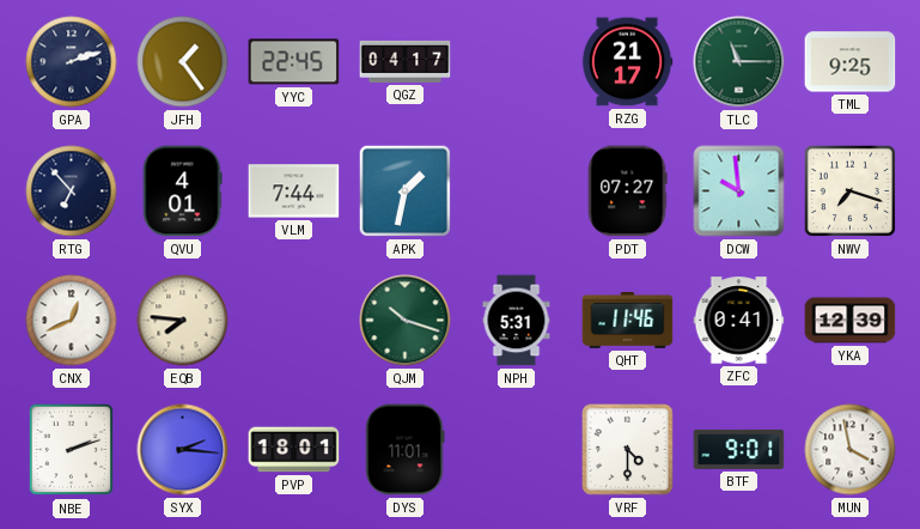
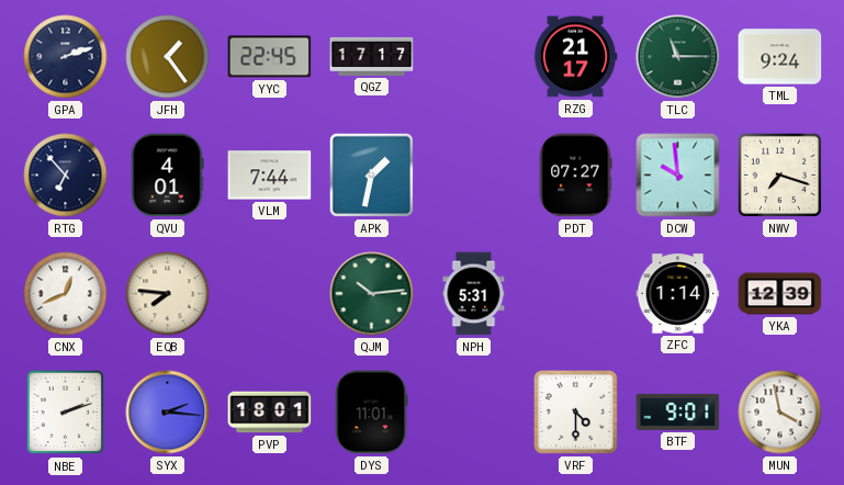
QGZ: 04:17 -> 17:17
TML: 9:25 -> 9:24
QJM: 10:18 -> 10:14
QHT: 11:46 -> none
ZFC: 0:41 -> 1:14
